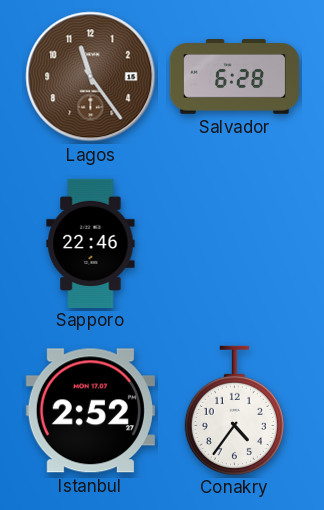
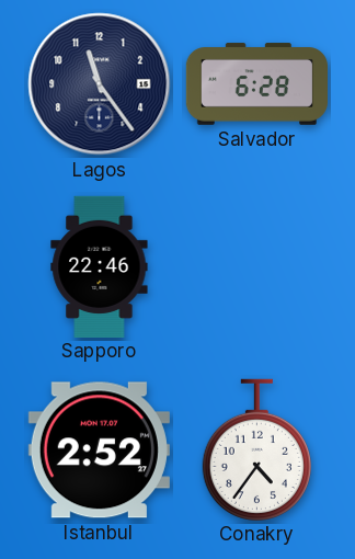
Lagos dial: brown -> navy
